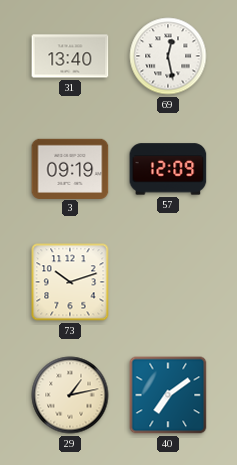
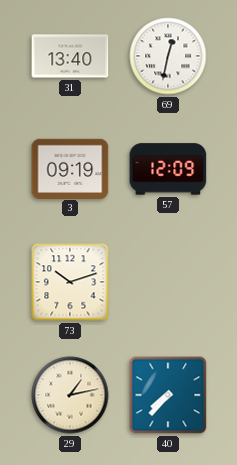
69: 12:28 -> 12:32
40: 7:09 -> 7:37
